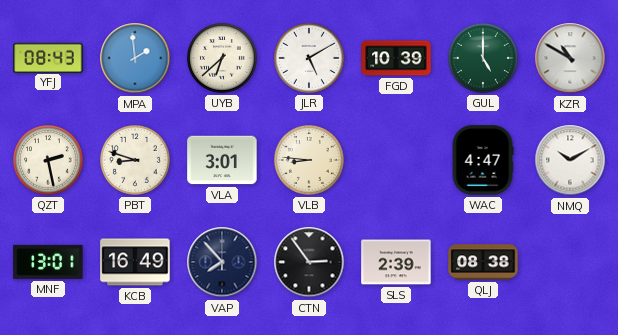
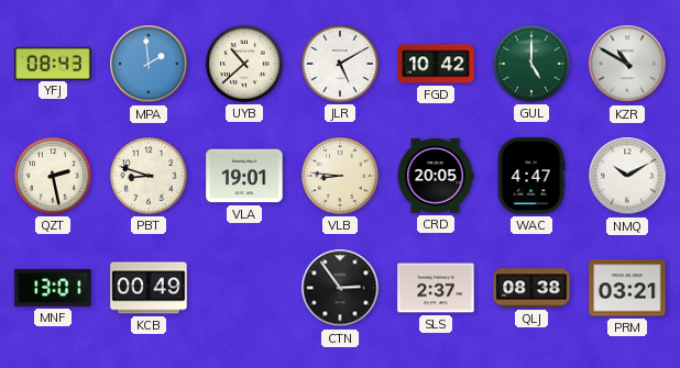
UYB: 6:38 -> 10:38
FGD: 10:39 -> 10:42
VLA: 3:01 -> 19:01
CRD: none -> 20:05
KCB: 16:49 -> 00:49
VAP: 7:53 -> none
SLS: 2:39 -> 2:37
PRM: none -> 03:21
